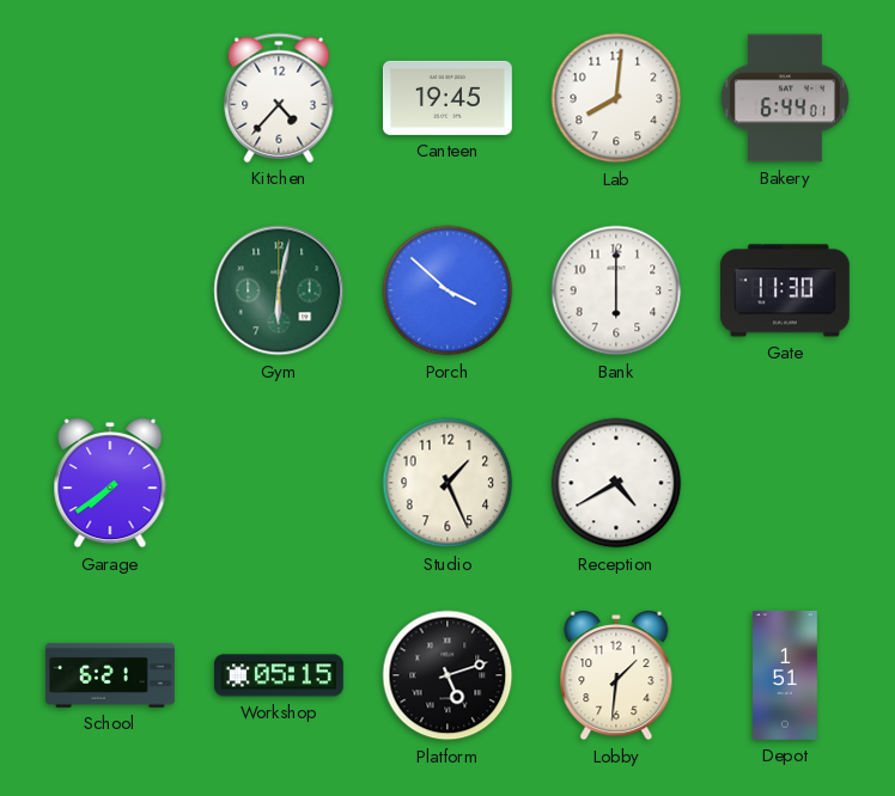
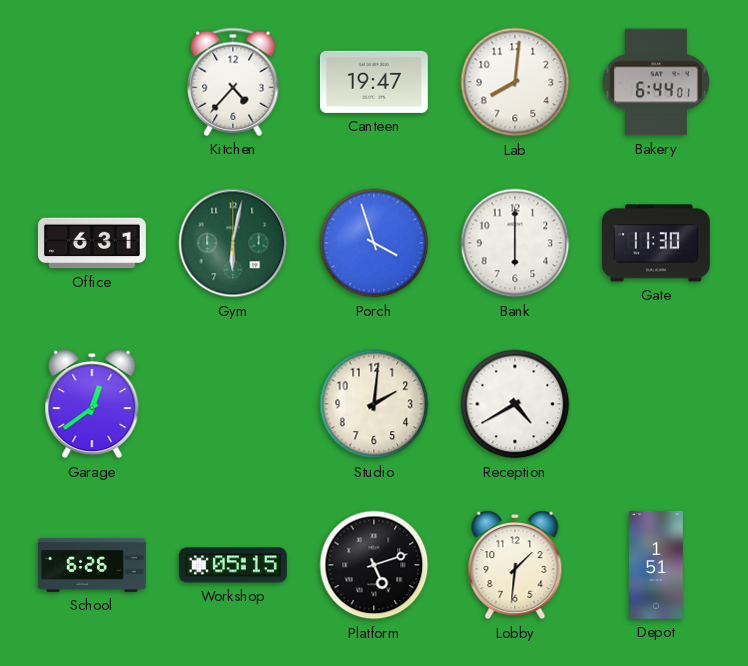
Canteen: 19:45 -> 19:47
Office: none -> 6:31
Porch: 3:52 -> 3:57
Garage: 7:39 -> 12:39
Studio: 1:26 -> 2:01
School: 6:21 -> 6:26
